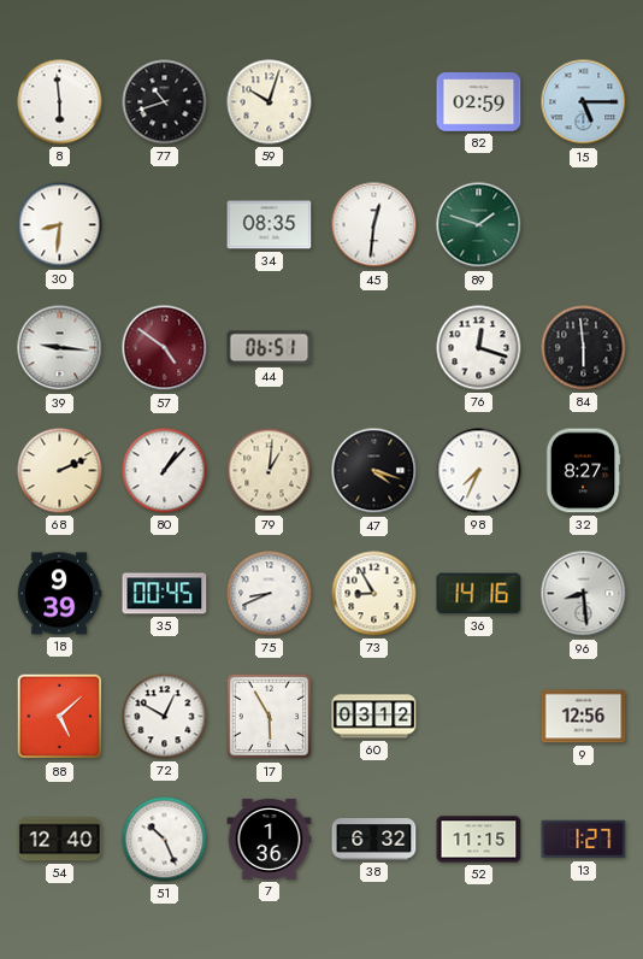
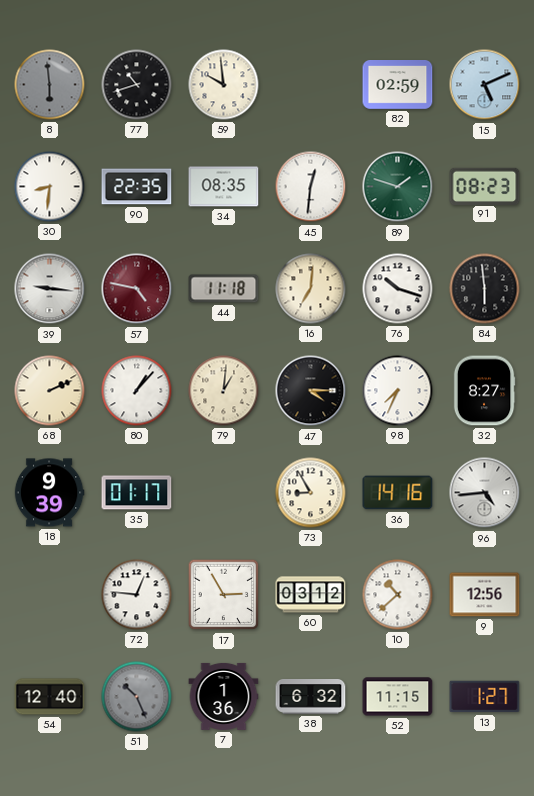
8 dial: white -> grey
59: 10:03 -> 9:59
15: 5:15 -> 5:11
90: none -> 22:35
91: none -> 08:23
57: 4:51 -> 4:47
44: 06:51 -> 11:18
16: none -> 7:01
76: 12:18 -> 10:18
47: 4:18 -> 4:15
35: 00:45 -> 01:17
75: 8:41 -> none
96: 8:29 -> 4:44
88: 5:08 -> none
72: 12:50 -> 12:46
17: 5:55 -> 2:55
10: none -> 10:38
51 dial: white -> grey
